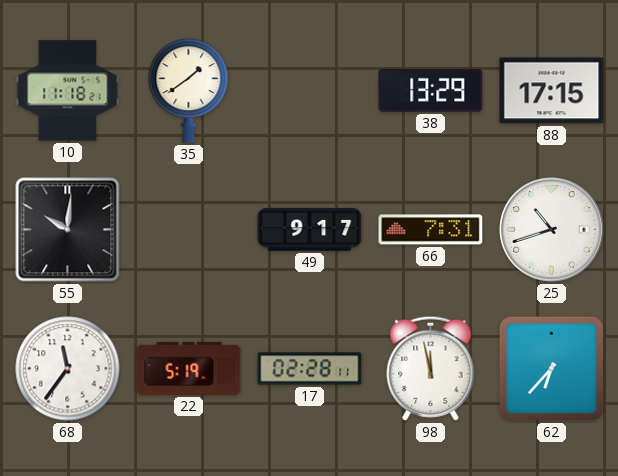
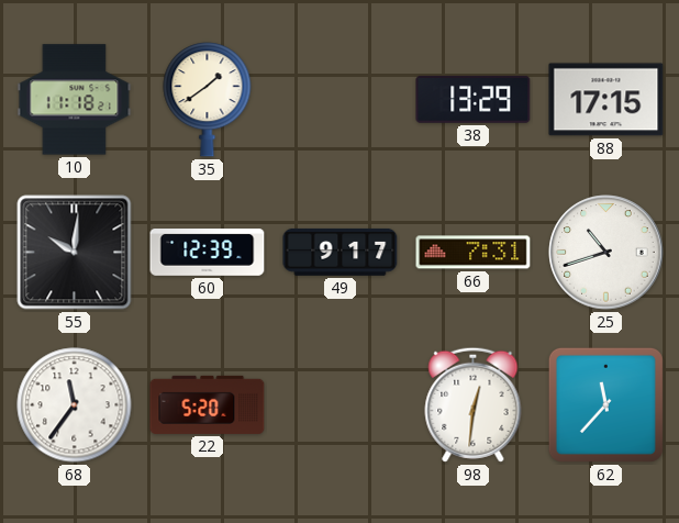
60: none -> 12:39
22: 5:19 -> 5:20
17: 02:28 -> none
98: 11:58 -> 12:31
62: 6:37 -> 11:37
